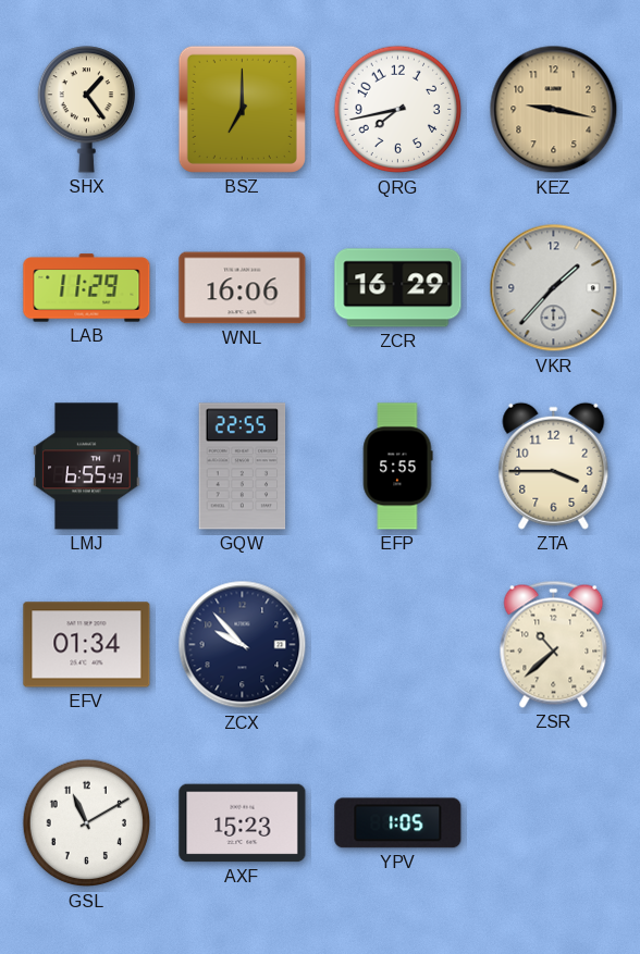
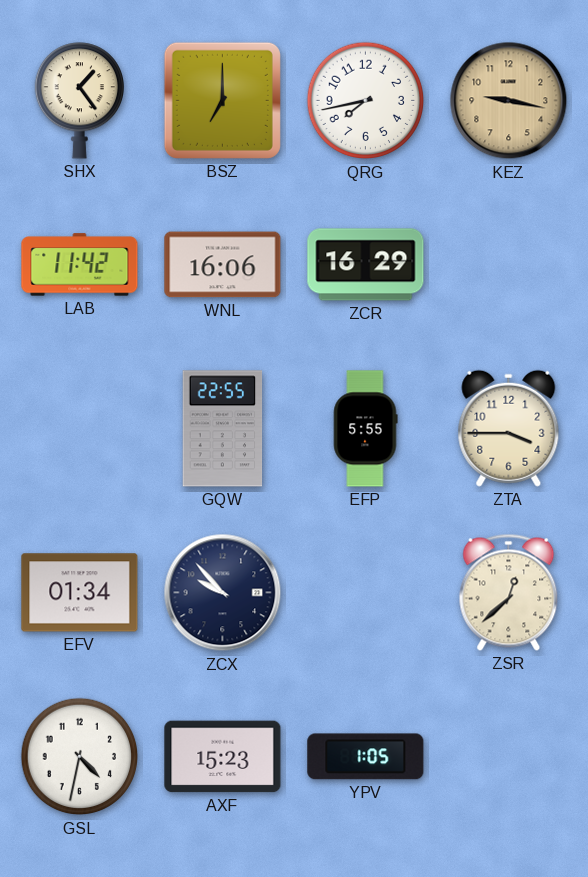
LAB: 11:29 -> 11:42
VKR: 1:37 -> none
LMJ: 6:55 -> none
ZSR: 10:38 -> 12:38
GSL: 11:10 -> 4:32
